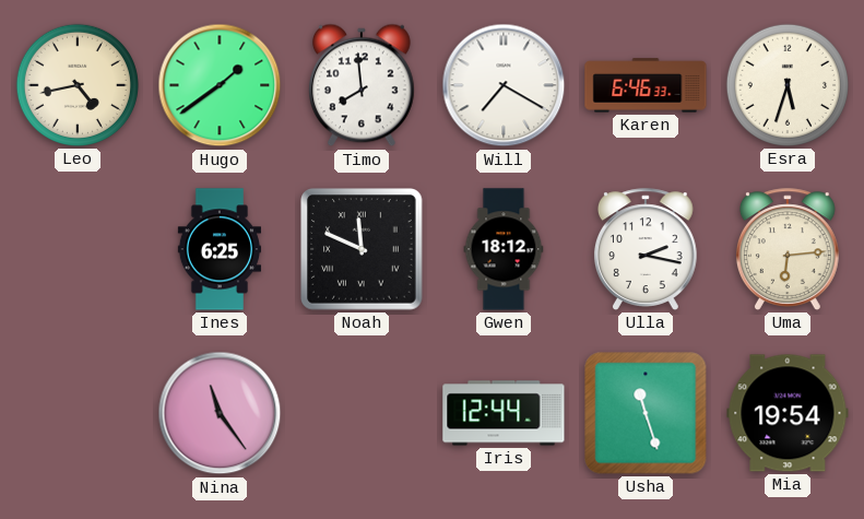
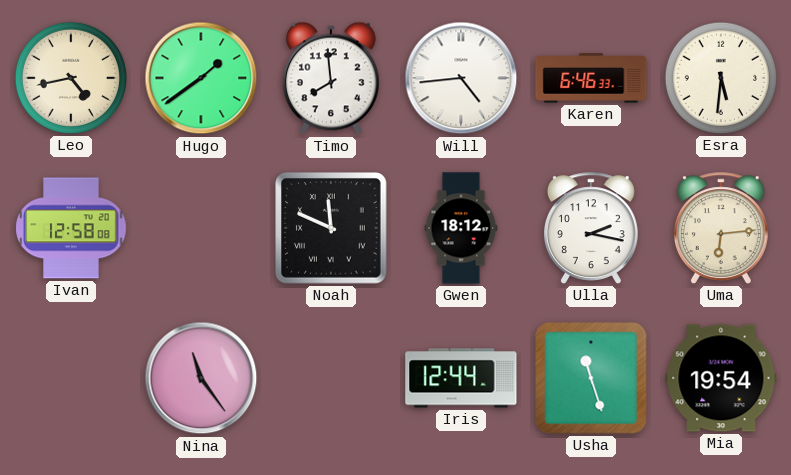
Will: 7:20 -> 4:44
Esra: 5:33 -> 5:31
Ivan: none -> 12:58
Ines: 6:25 -> none
